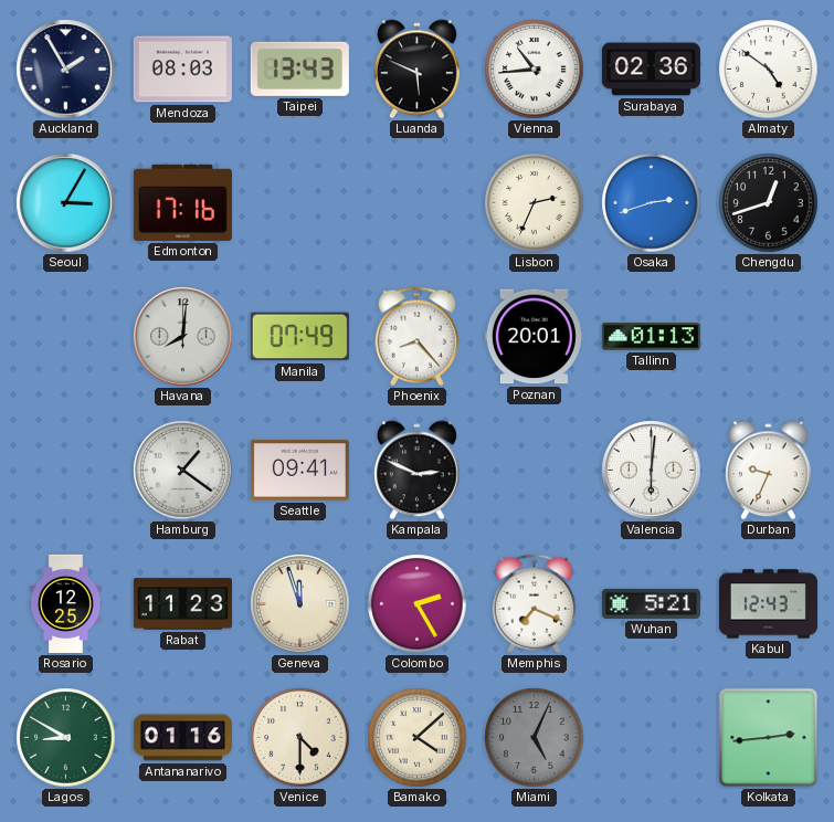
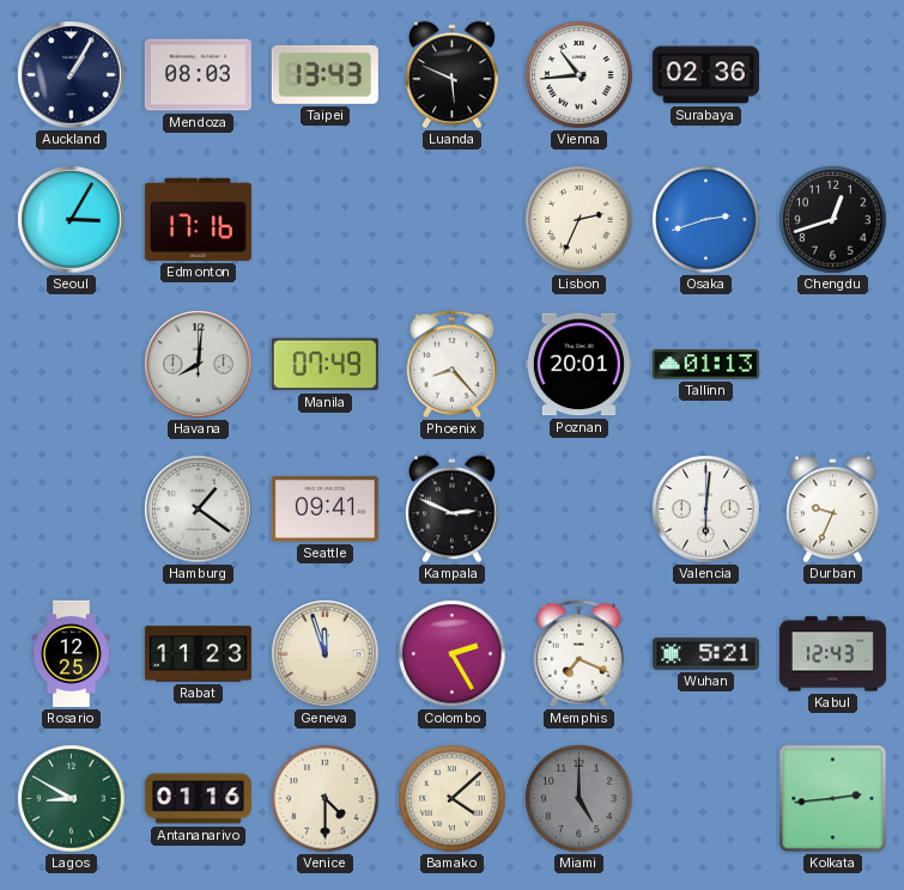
Auckland: 1:55 -> 1:05
Almaty: 4:51 -> none
Miami: 5:04 -> 5:00
